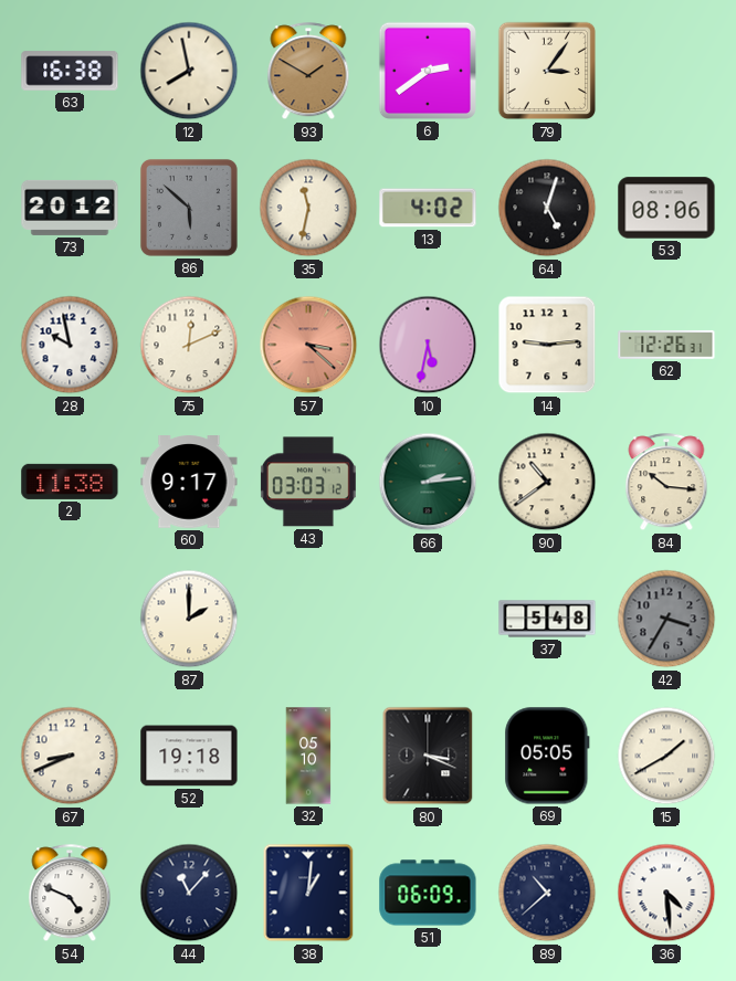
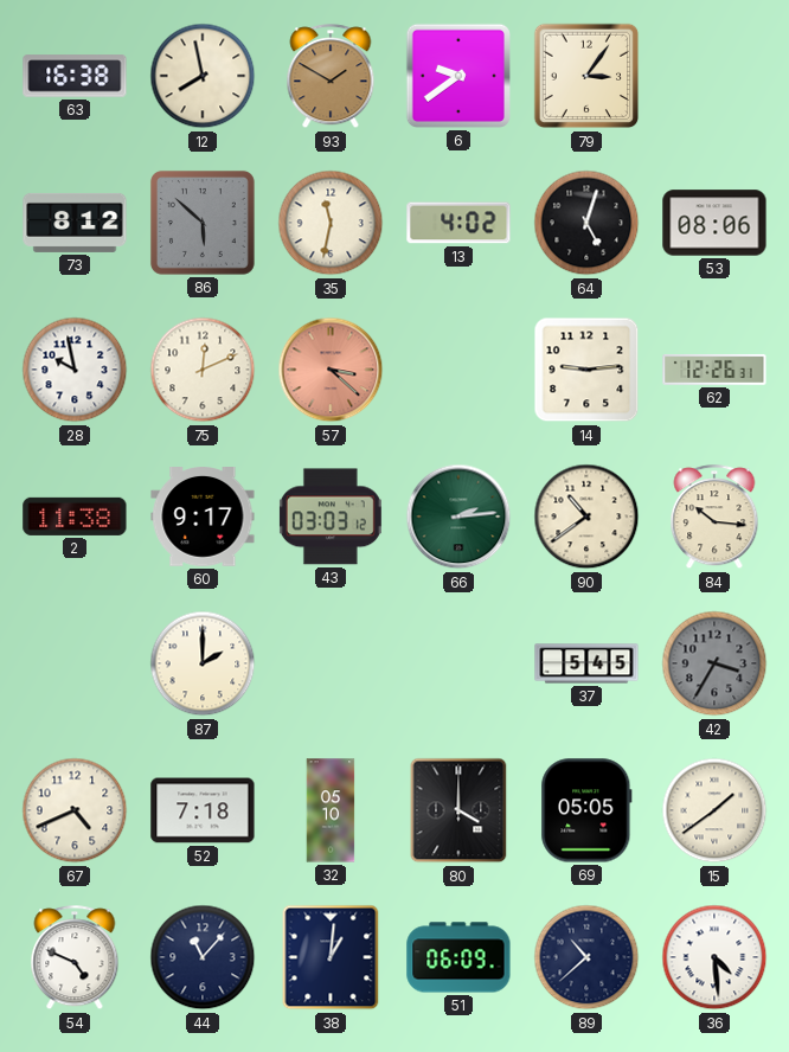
6: 2:39 -> 9:39
73: 20:12 -> 8:12
10: 5:32 -> none
37: 5:48 -> 5:45
67: 8:41 -> 4:41
52: 19:18 -> 7:18
80: 3:19 -> 4:00
15: 1:40 -> 1:39
